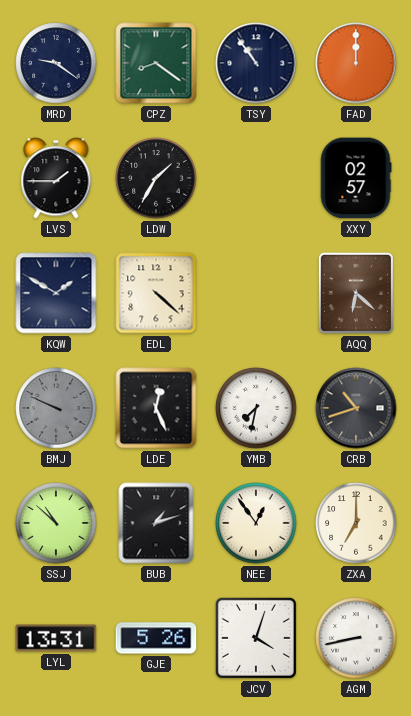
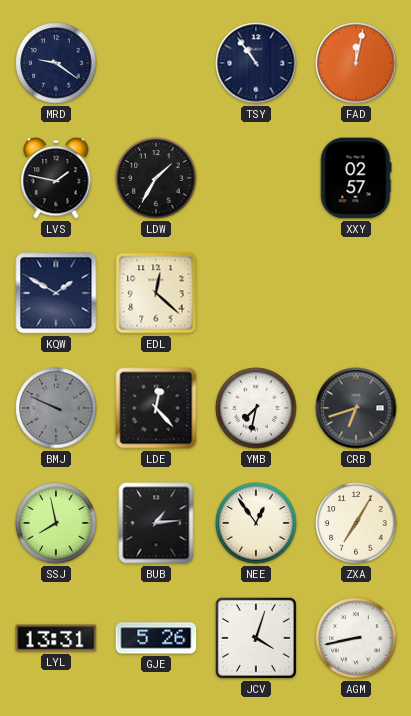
CPZ: 8:21 -> none
FAD: 12:00 -> 12:02
LVS: 1:45 -> 1:47
EDL: 4:22 -> 12:22
AQQ: 6:22 -> none
LDE: 12:26 -> 12:23
CRB: 10:42 -> 6:42
SSJ: 10:52 -> 7:58
BUB: 1:12 -> 1:14
ZXA: 7:00 -> 7:05
